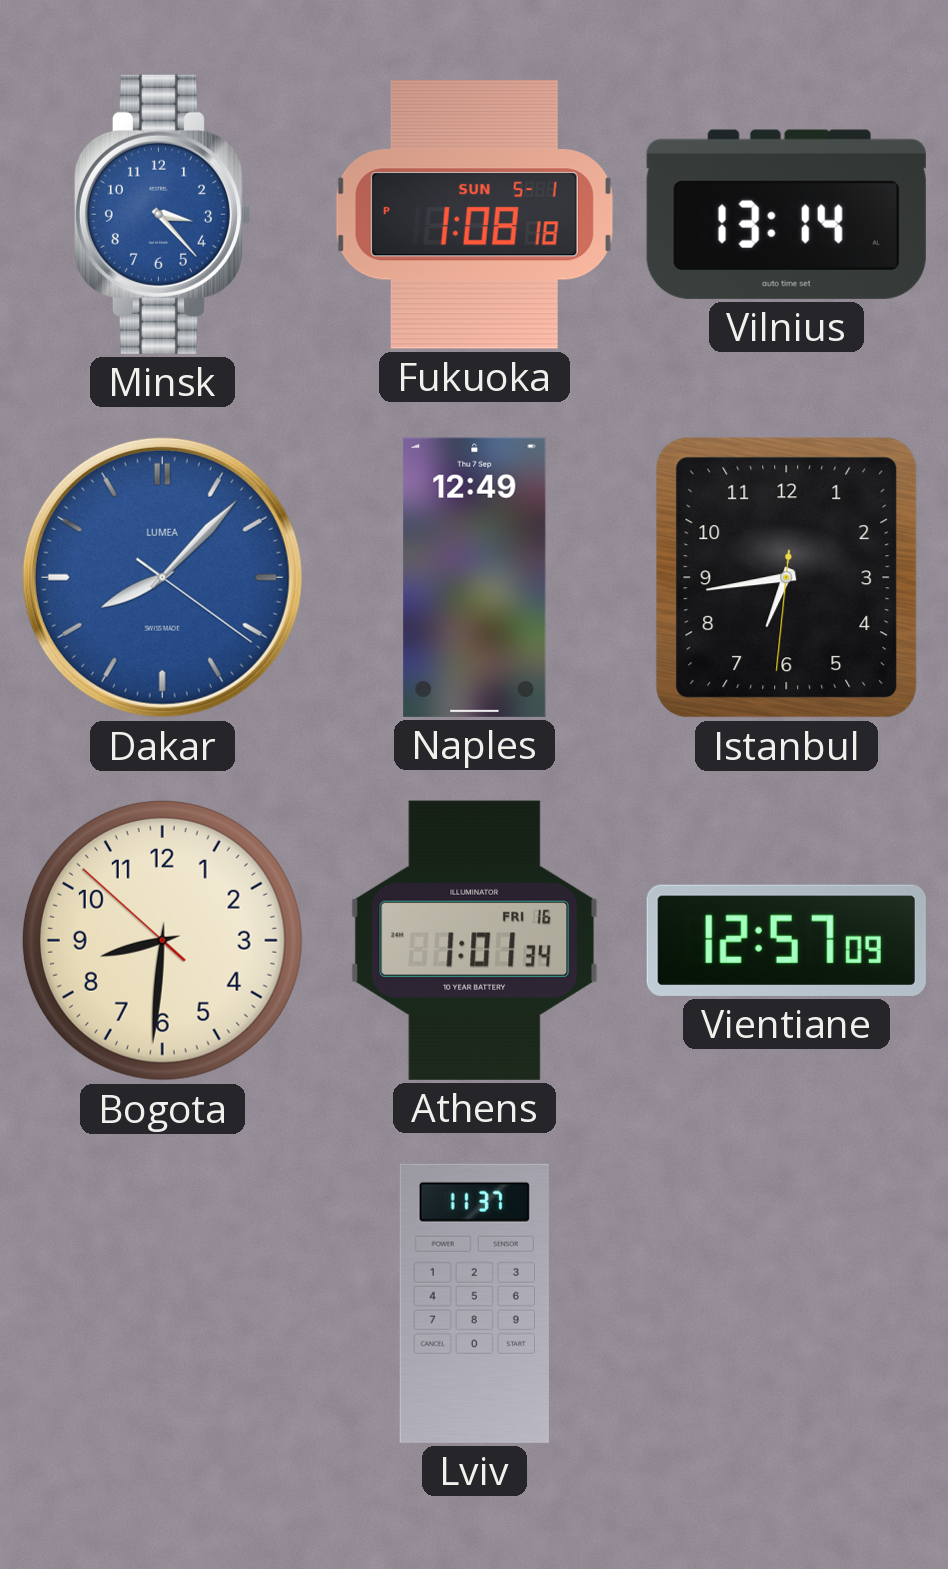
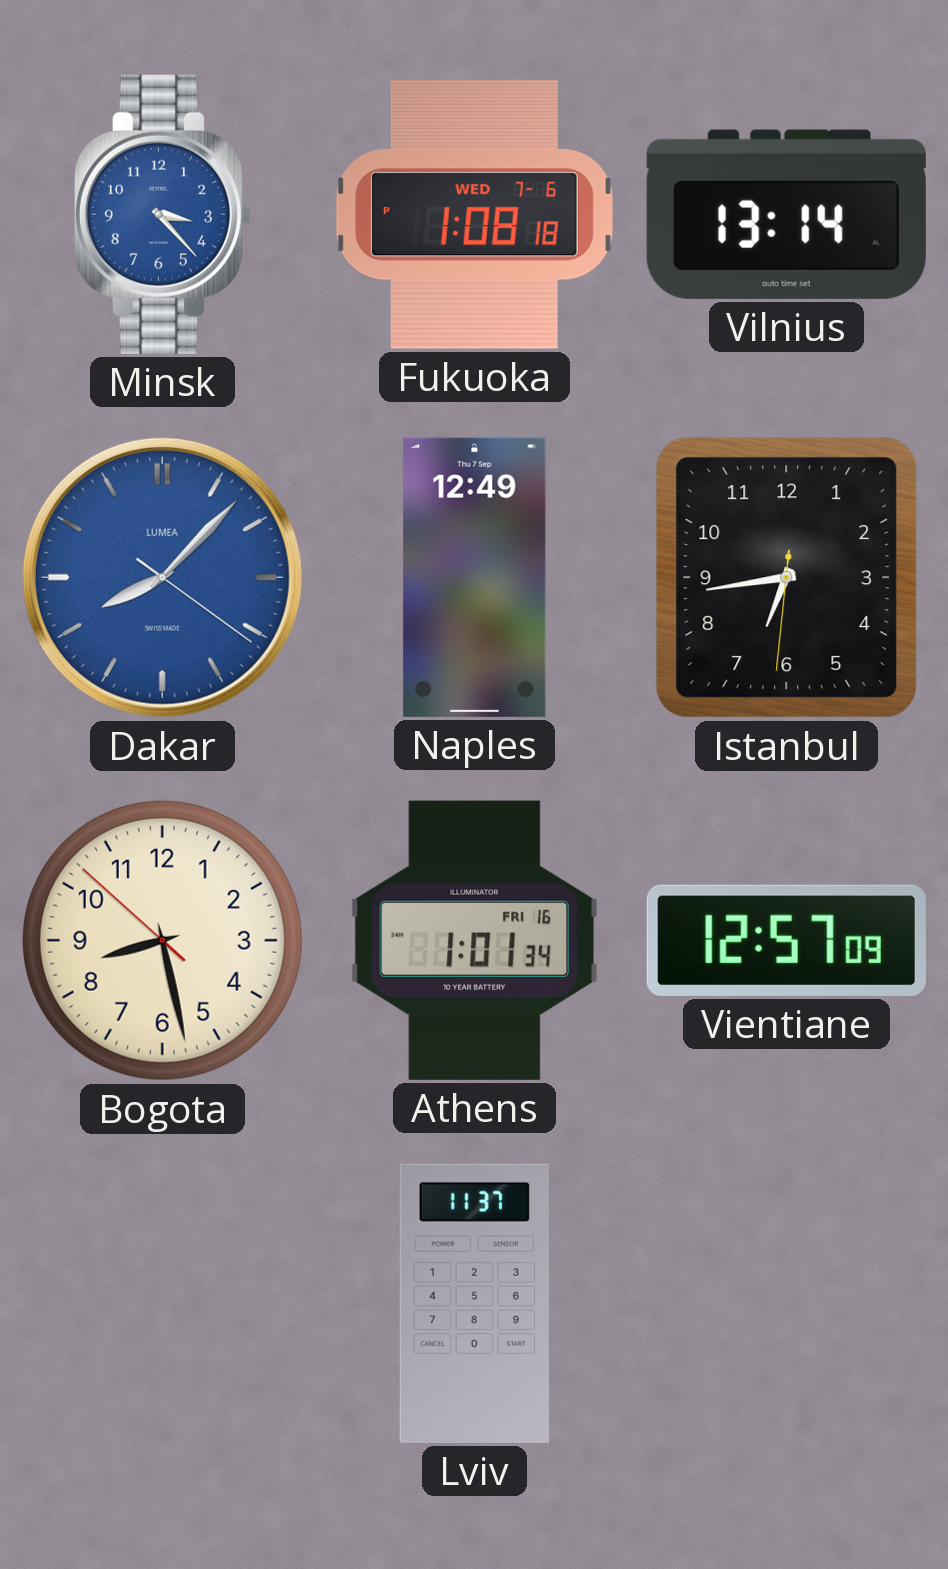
Fukuoka date: SUN 5-1 -> WED 7-6
Bogota: 8:30 -> 8:27
